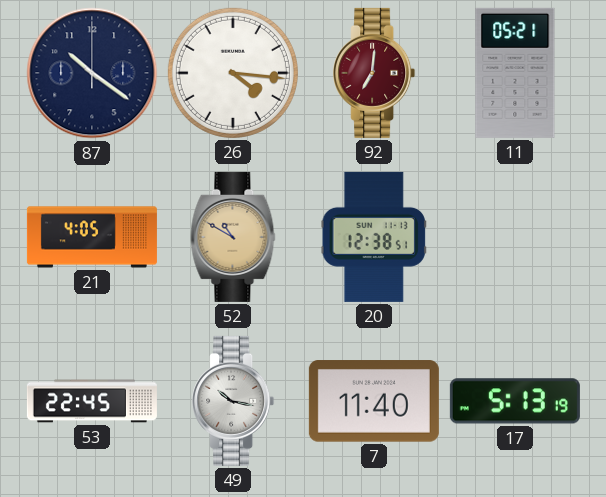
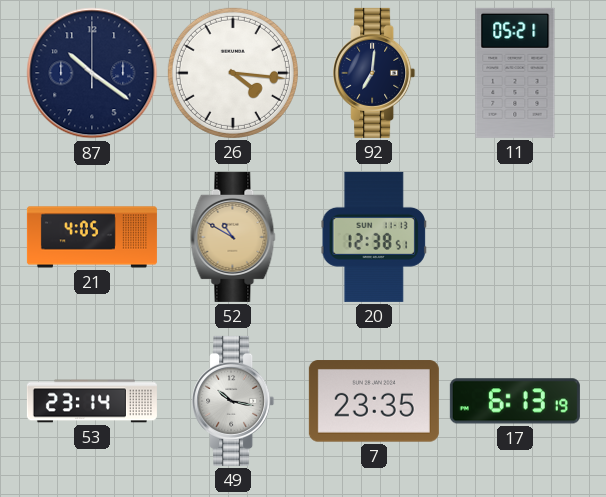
92 dial: burgundy -> navy
53: 22:45 -> 23:14
7: 11:40 -> 23:35
17: 5:13 -> 6:13
